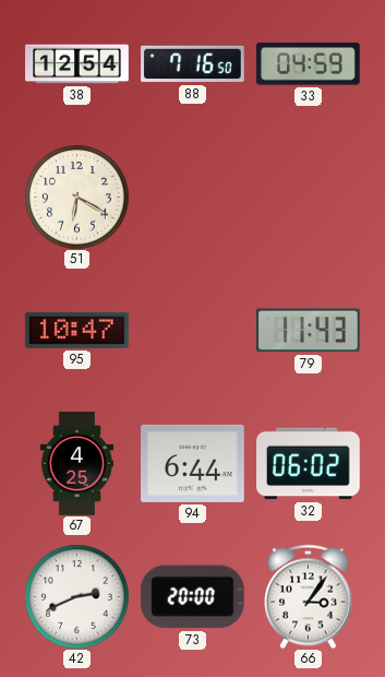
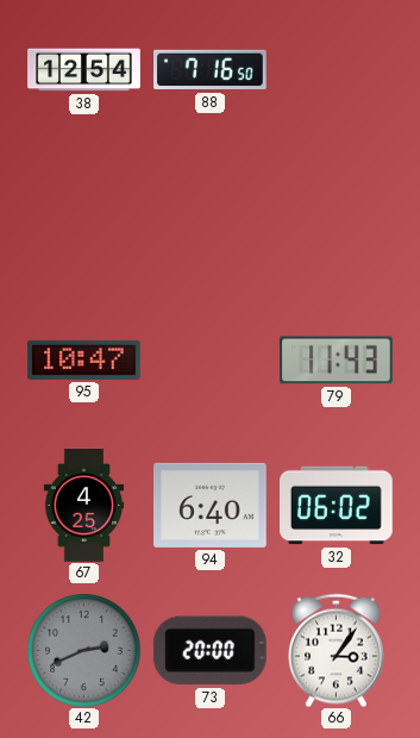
33: 04:59 -> none
51: 6:20 -> none
94: 6:44 -> 6:40
42 dial: white -> grey
